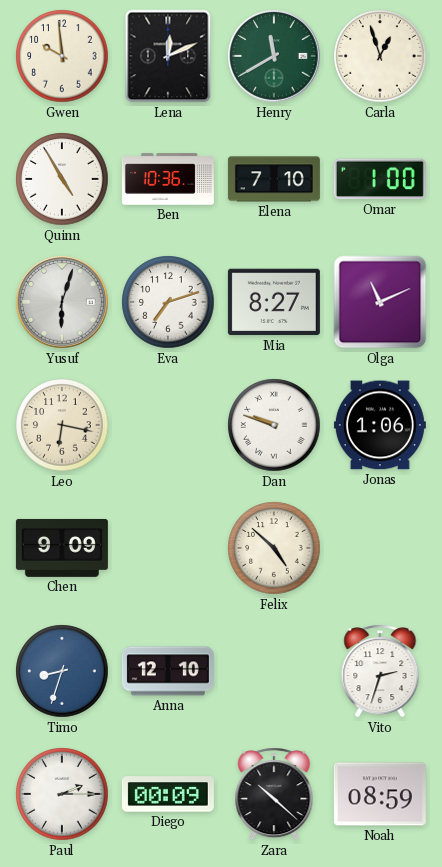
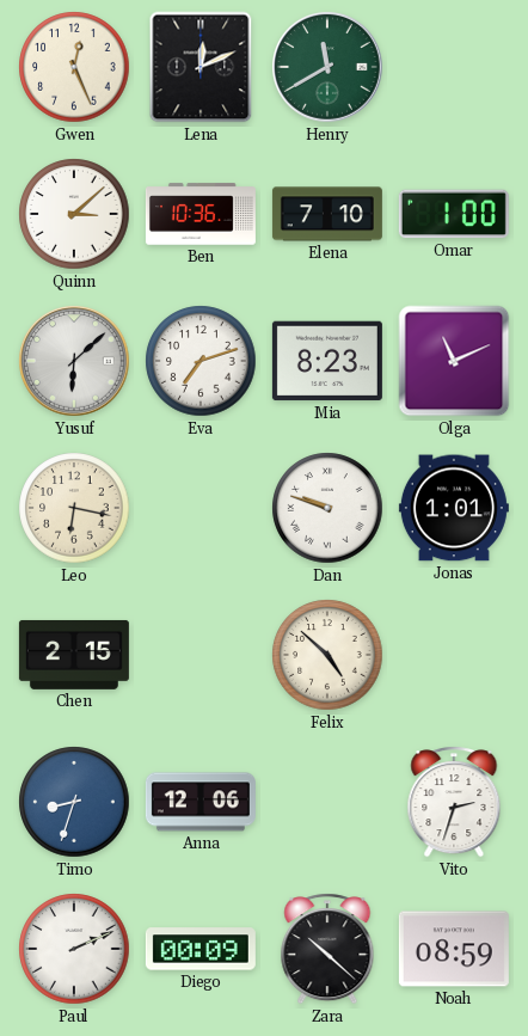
Gwen: 9:59 -> 12:26
Carla: 12:57 -> none
Quinn: 4:55 -> 3:08
Yusuf: 6:03 -> 6:08
Mia: 8:27 -> 8:23
Jonas: 1:06 -> 1:01
Chen: 9:09 -> 2:15
Anna: 12:10 -> 12:06
Paul: 2:15 -> 2:11
